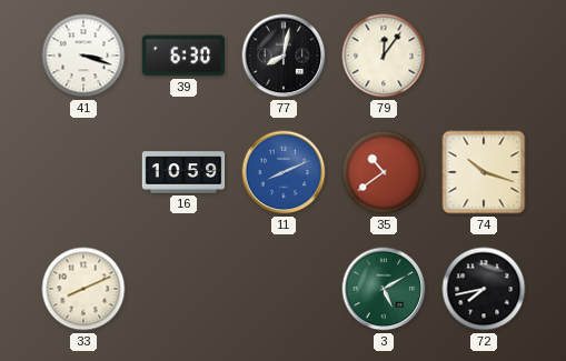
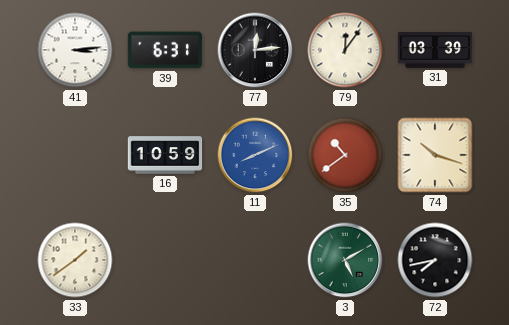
41: 3:18 -> 3:14
39: 6:30 -> 6:31
77: 8:02 -> 12:14
31: none -> 03:39
33: 8:11 -> 1:39
